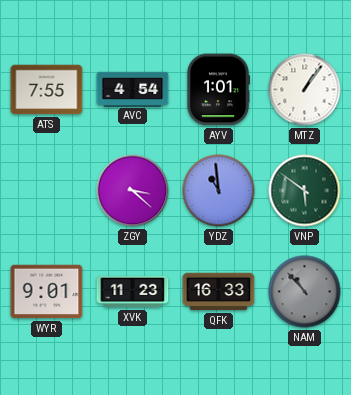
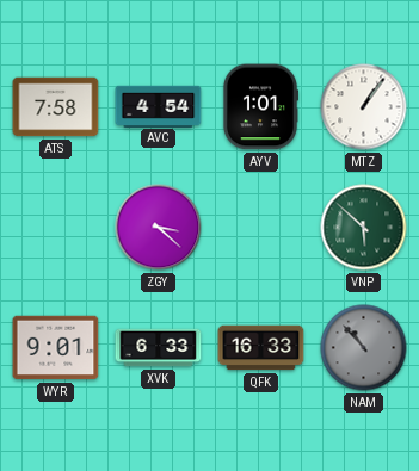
ATS: 7:55 -> 7:58
YDZ: 10:59 -> none
VNP: 5:51 -> 5:52
XVK: 11:23 -> 6:33
